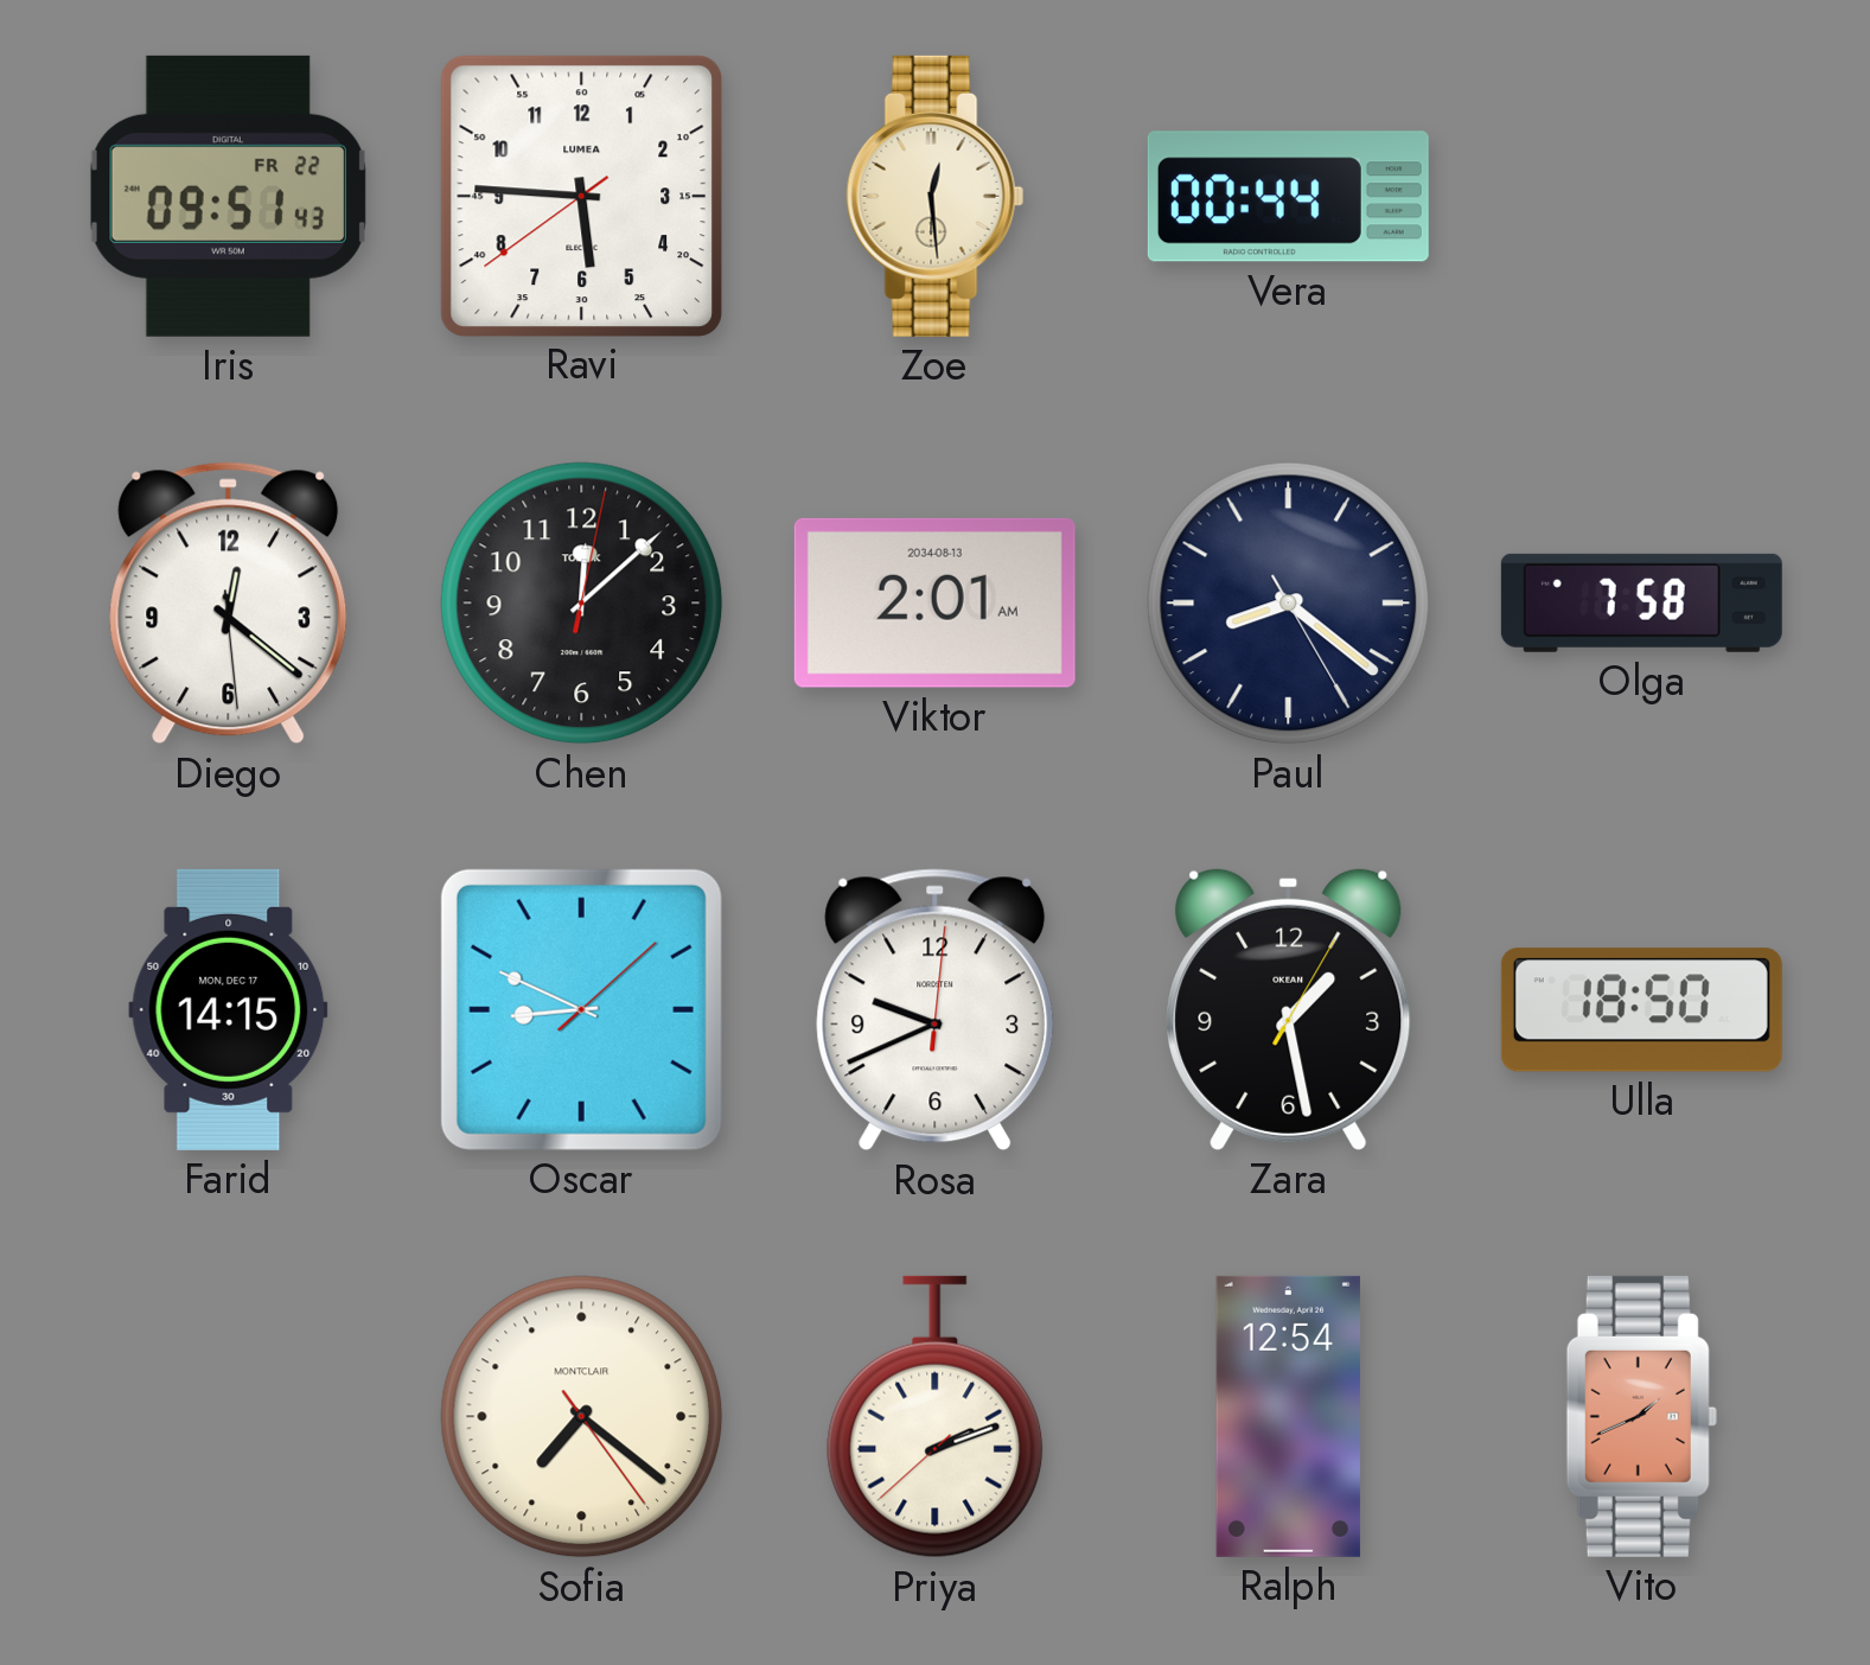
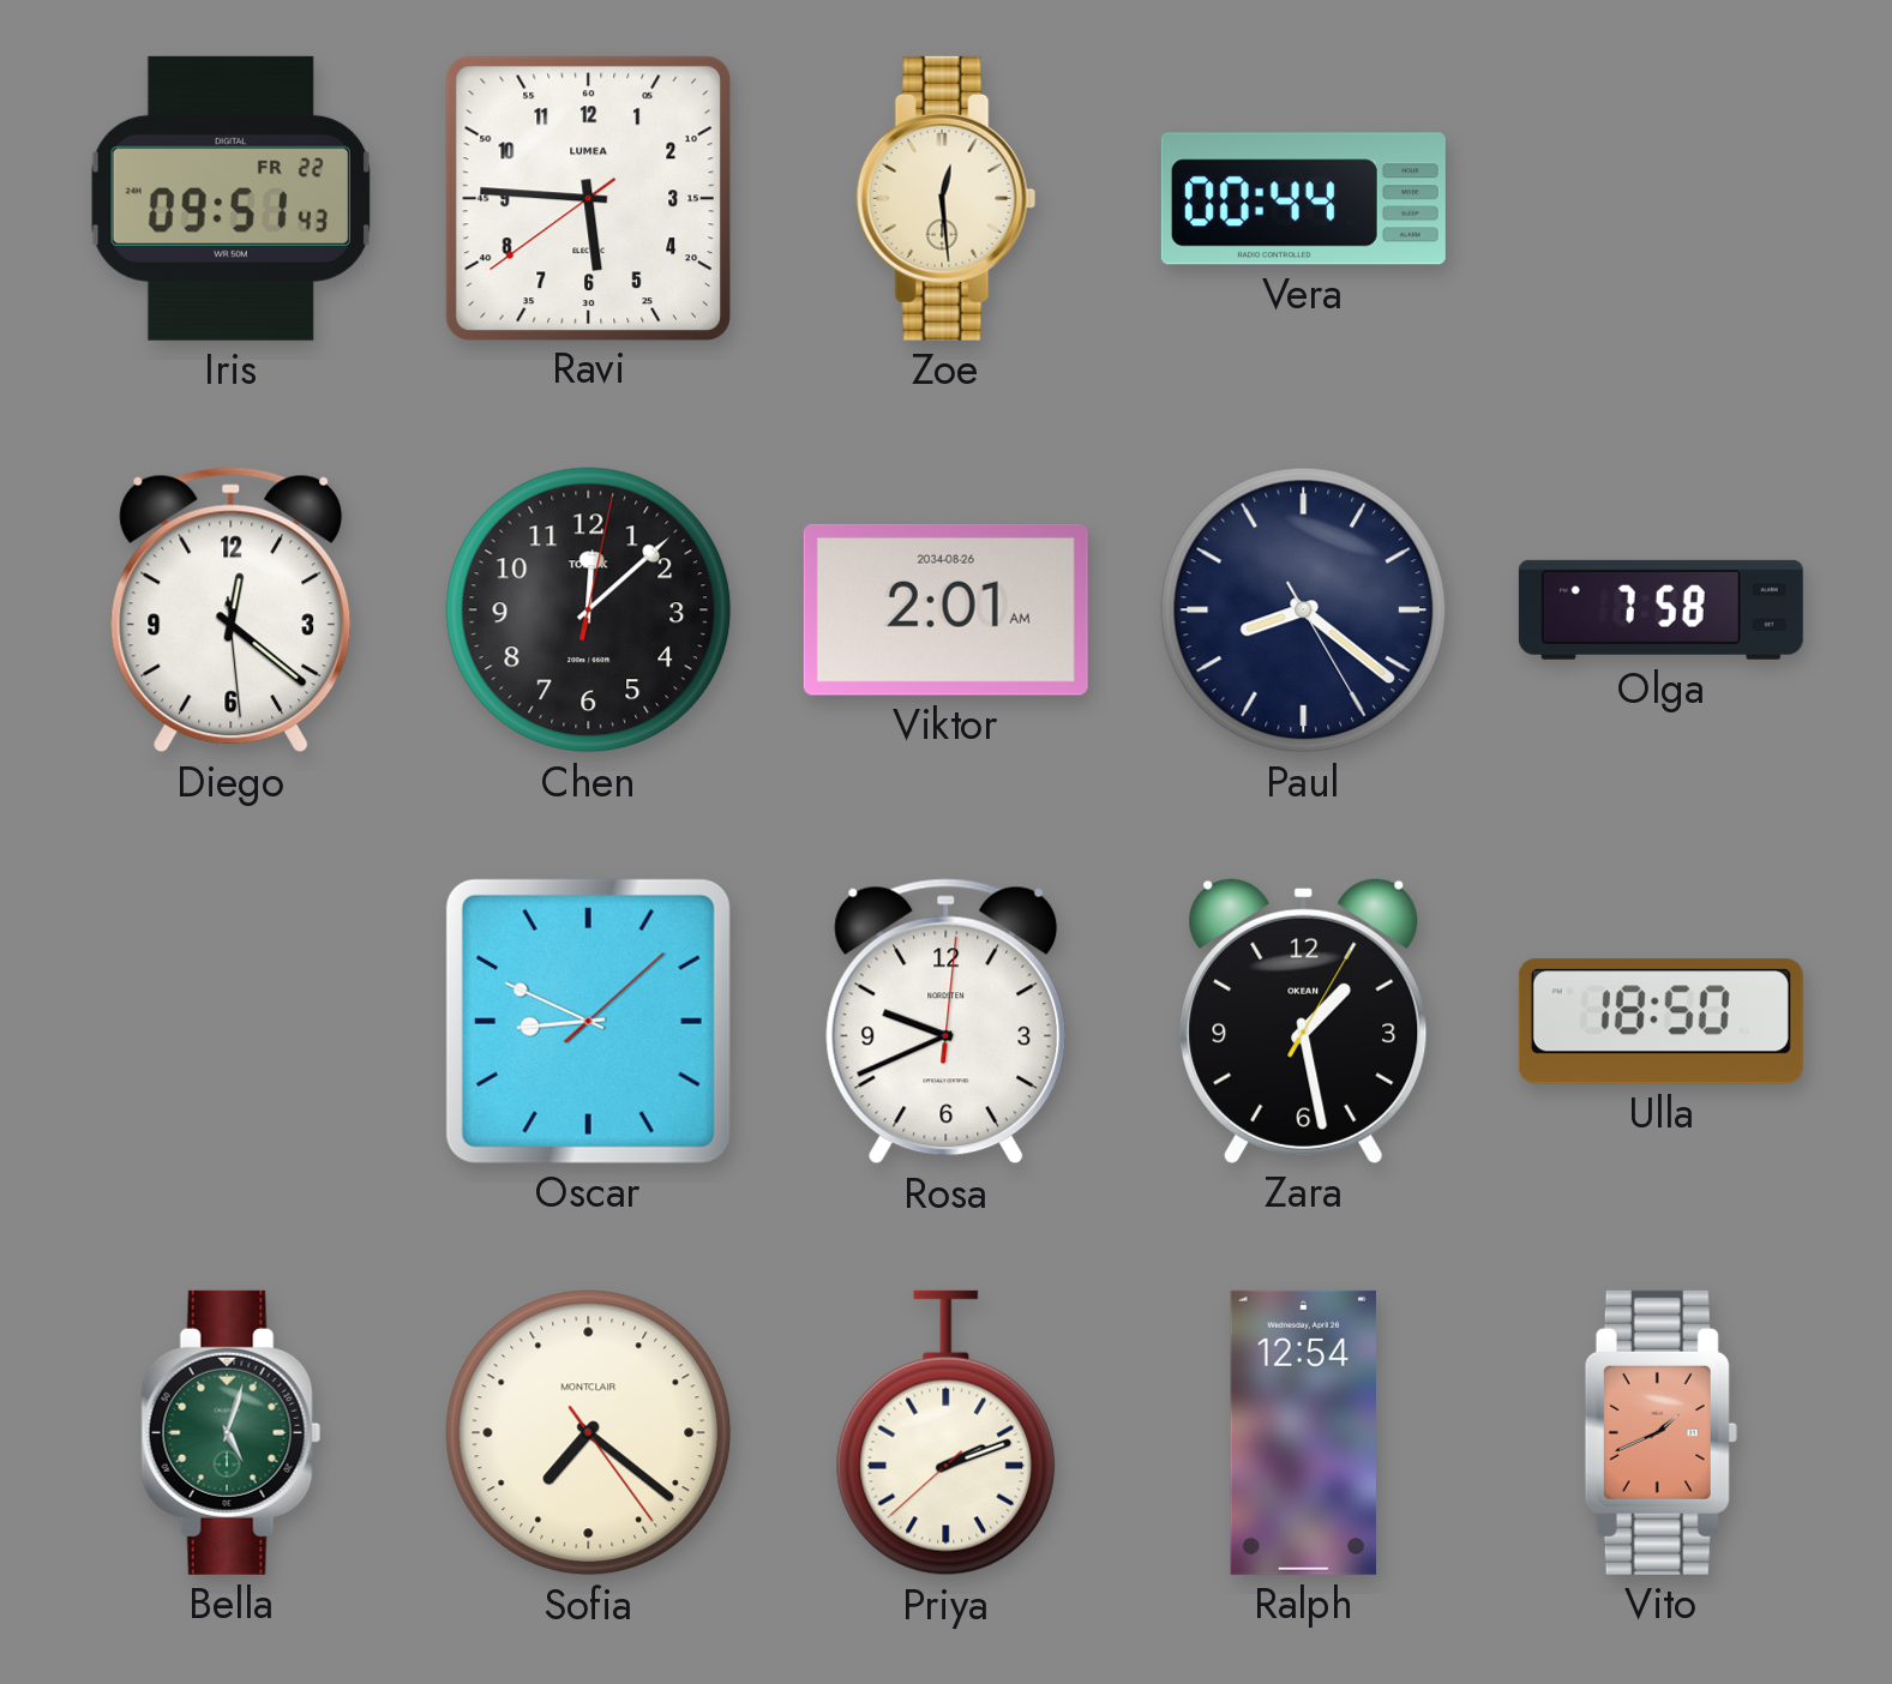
Viktor date: 2034-08-13 -> 2034-08-26
Farid: 14:15 -> none
Bella: none -> 5:03
